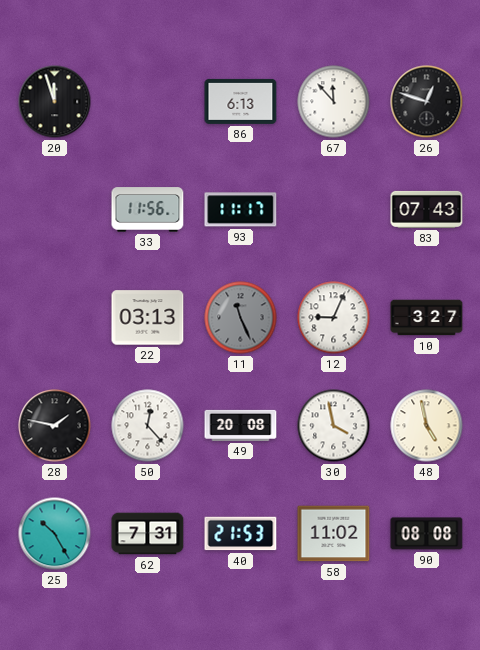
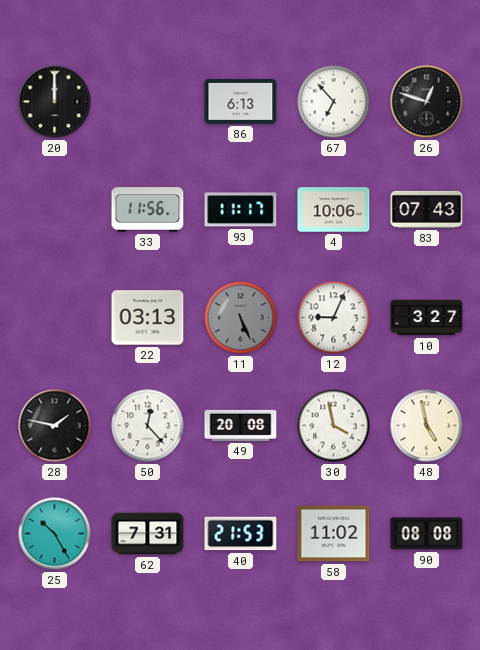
20: 11:57 -> 12:00
67: 11:53 -> 6:53
4: none -> 10:06
11: 11:26 -> 5:26
